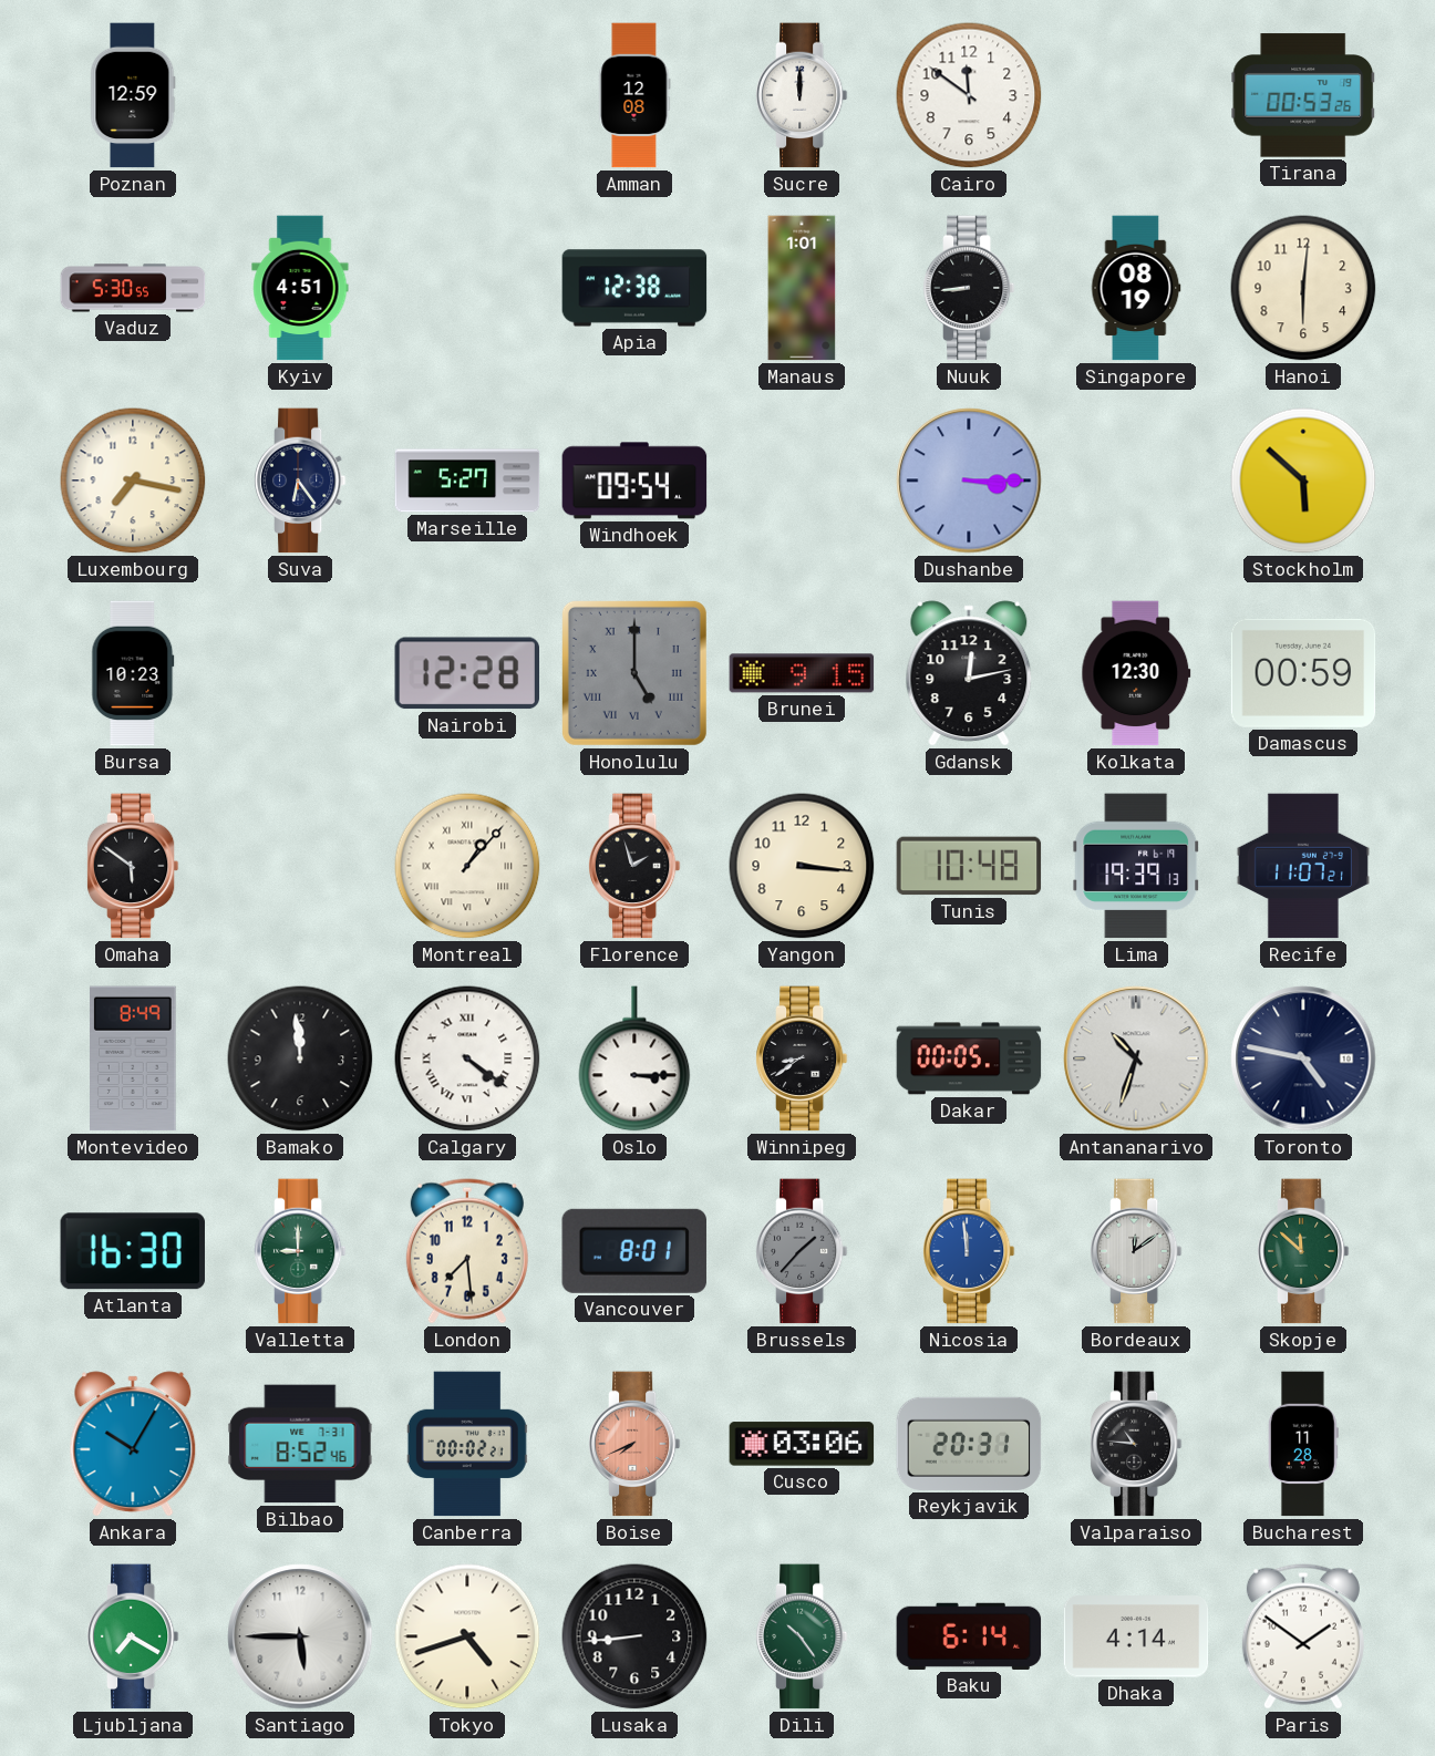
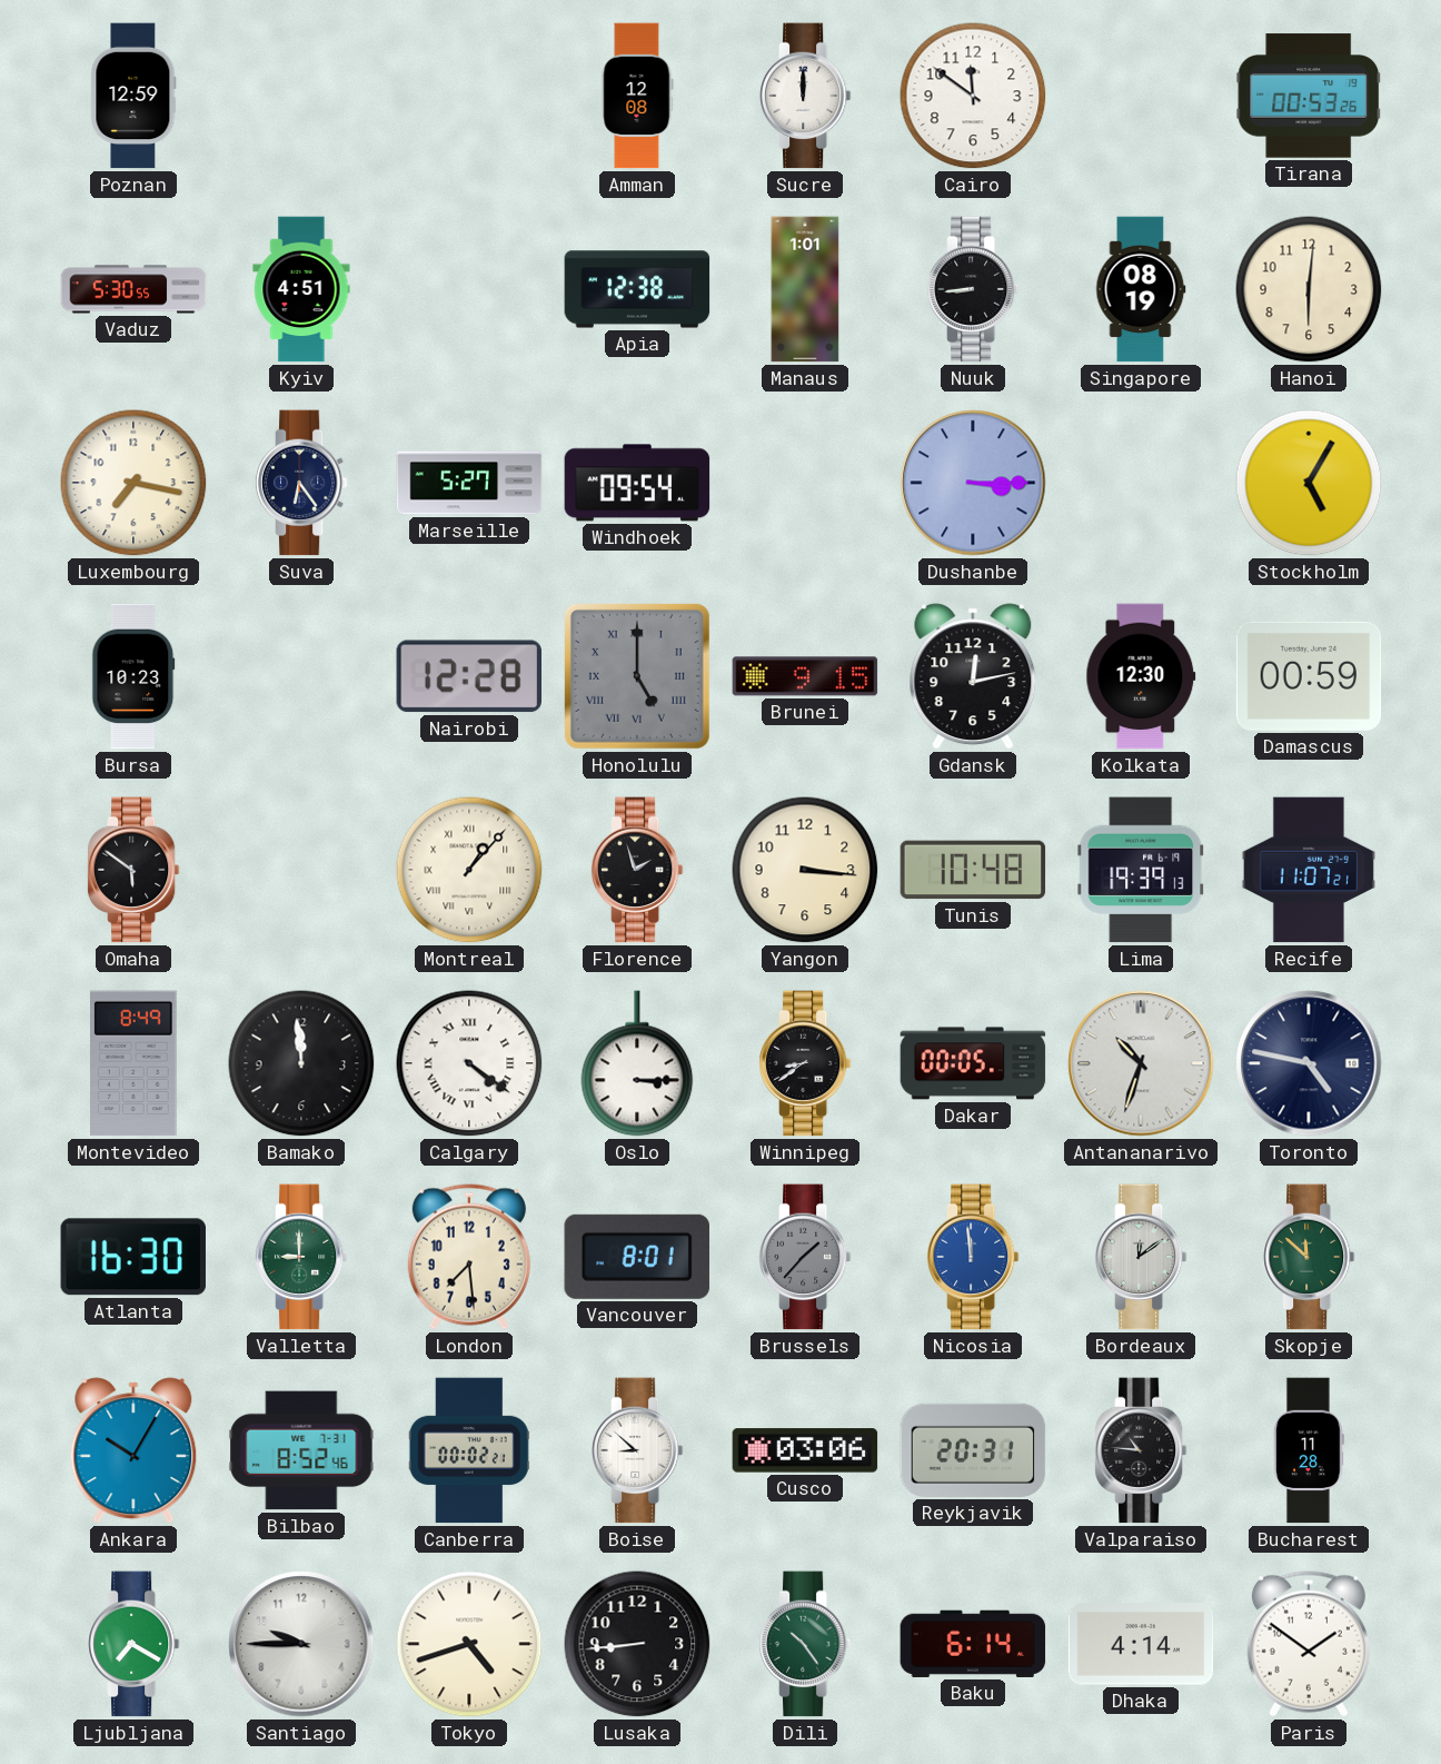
Stockholm: 5:52 -> 5:05
Boise: 7:41 -> 8:52
Boise dial: salmon -> white
Santiago: 5:45 -> 9:45
